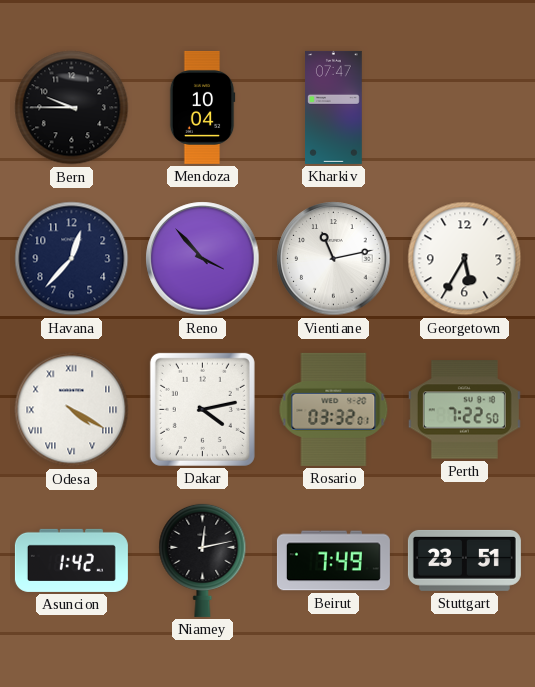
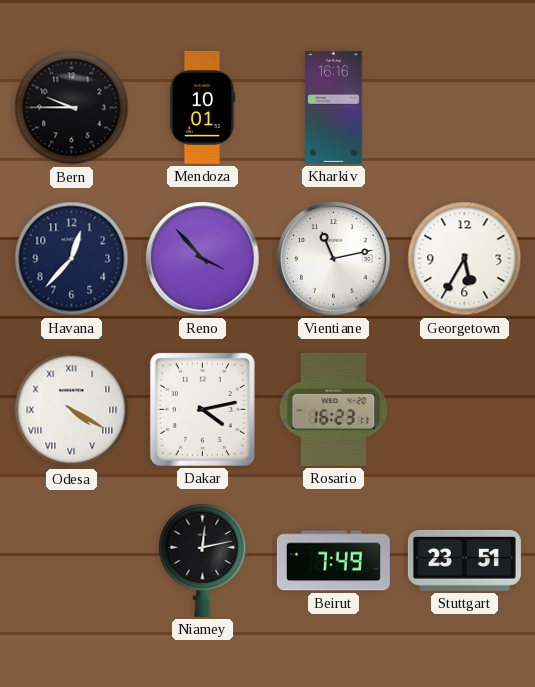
Mendoza: 10:04 -> 10:01
Kharkiv: 07:47 -> 16:16
Rosario: 03:32 -> 16:23
Perth: 7:22 -> none
Asuncion: 1:42 -> none
